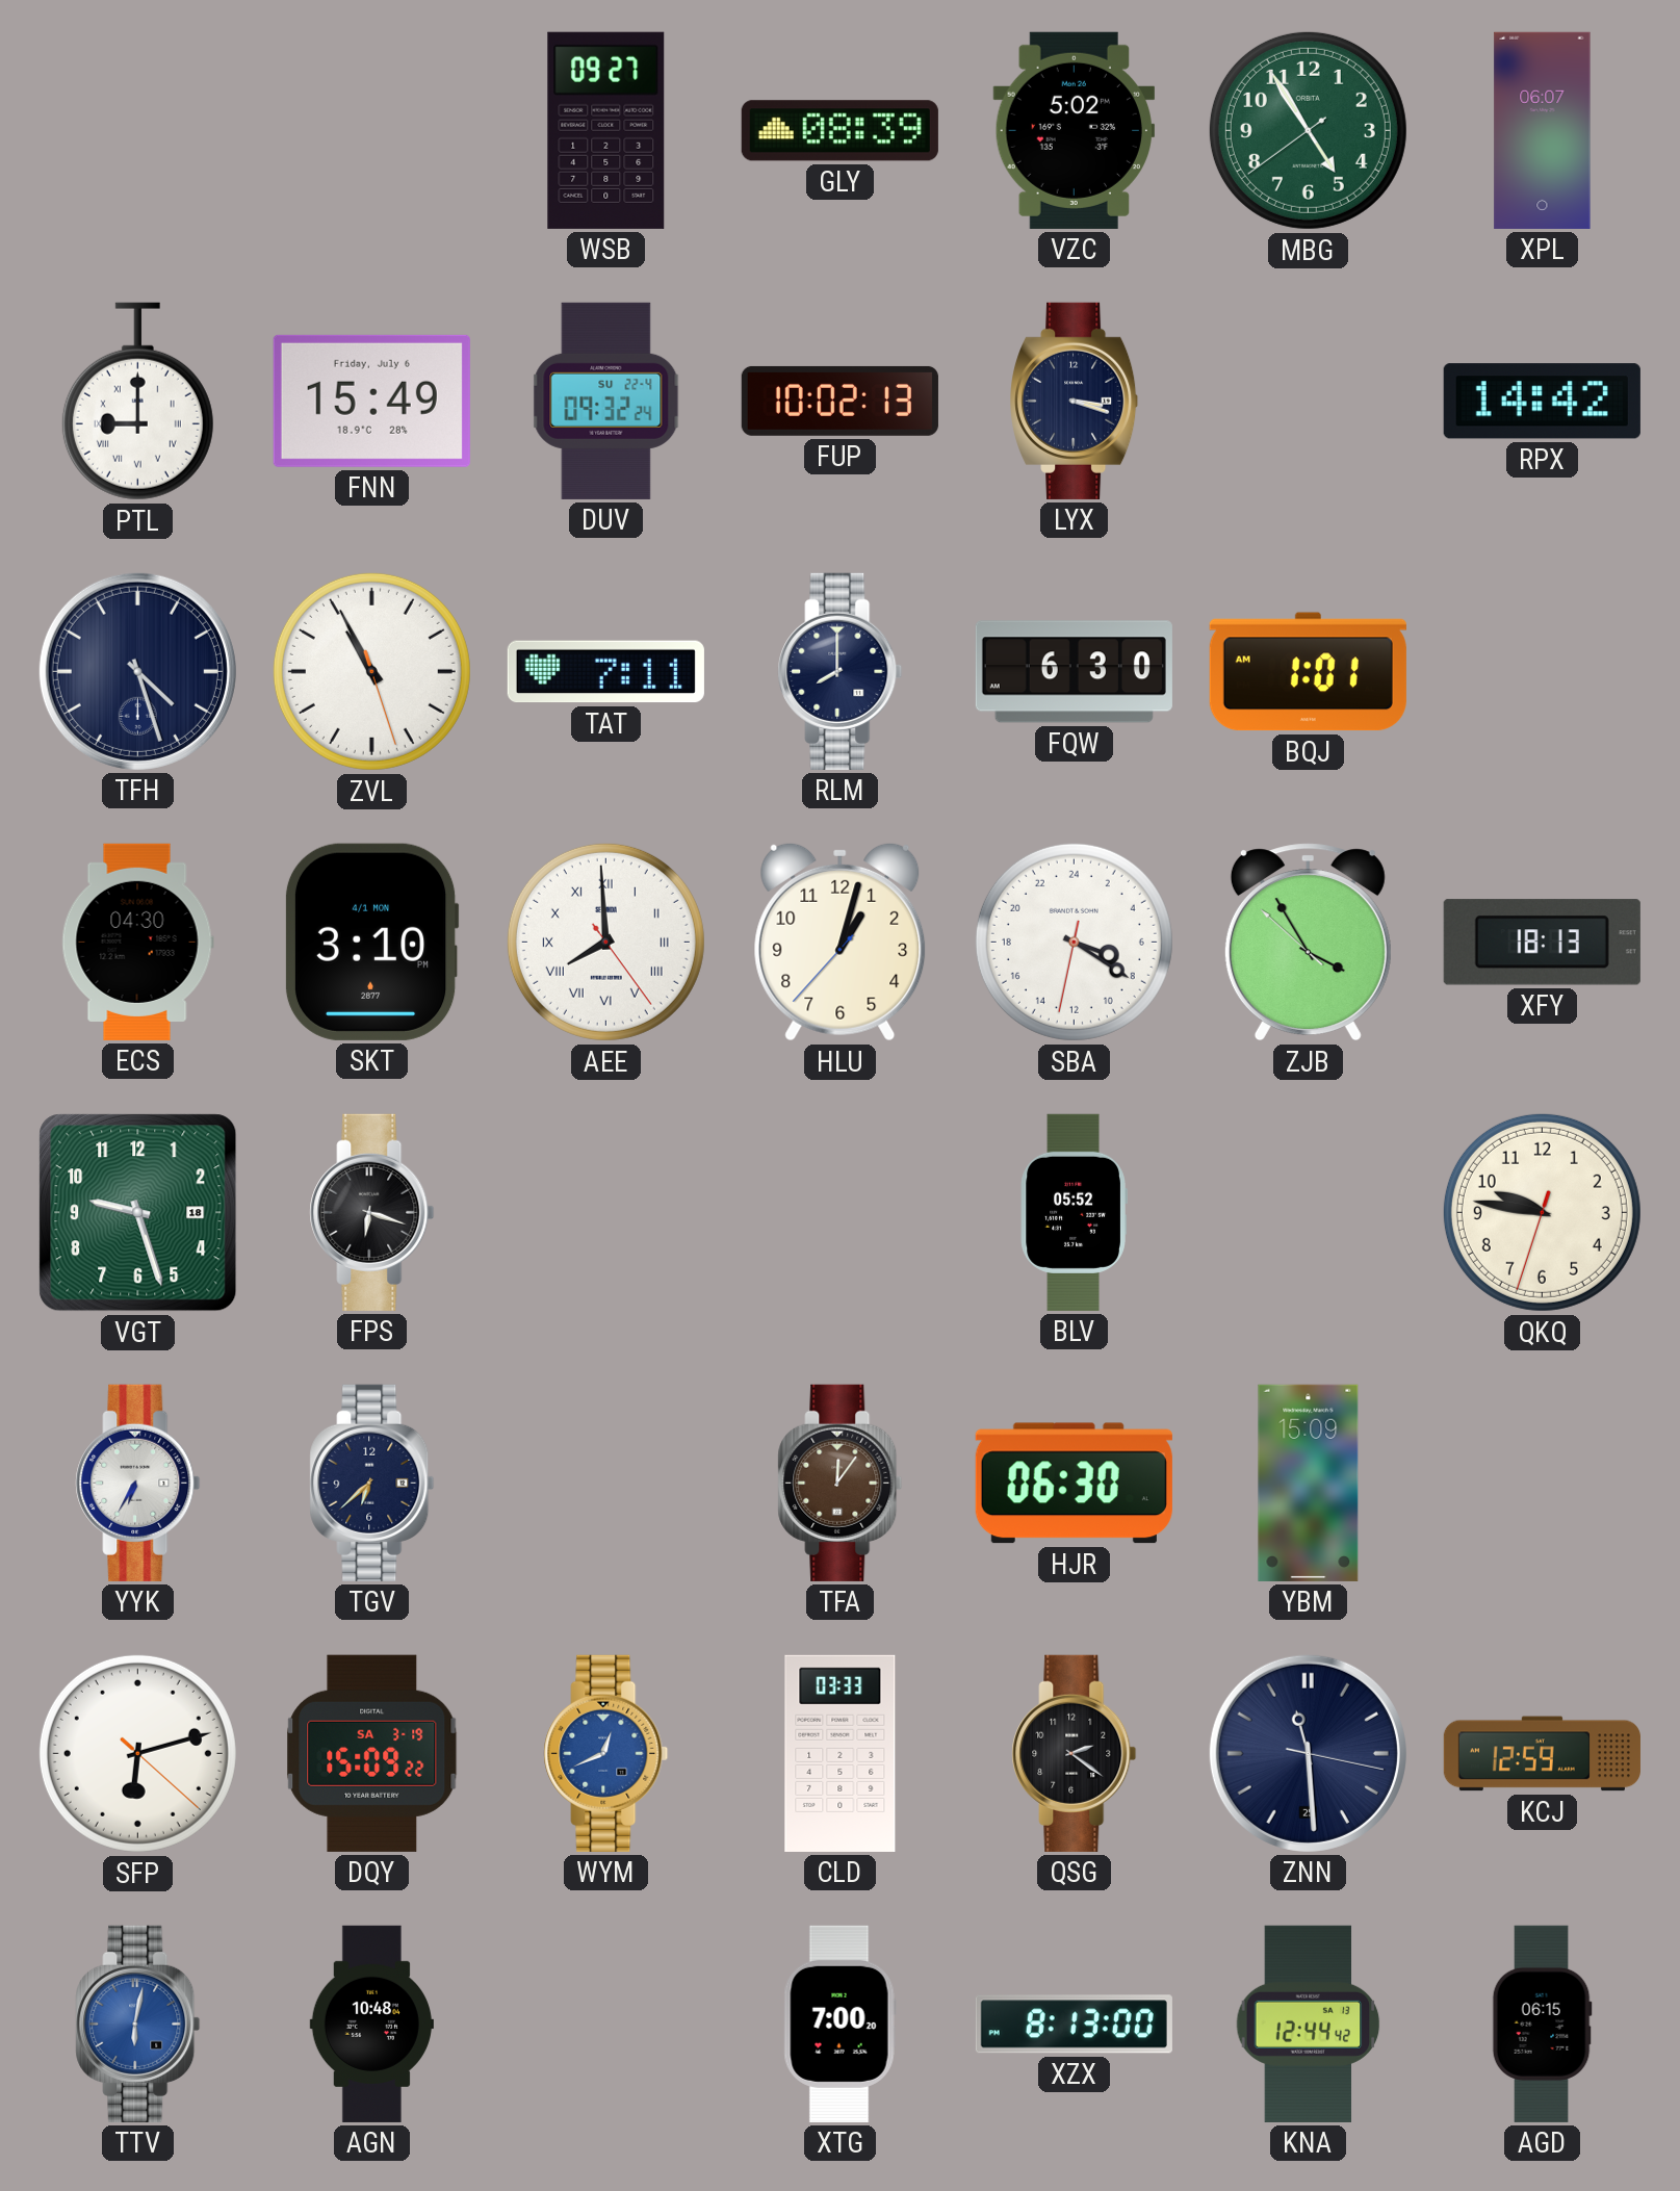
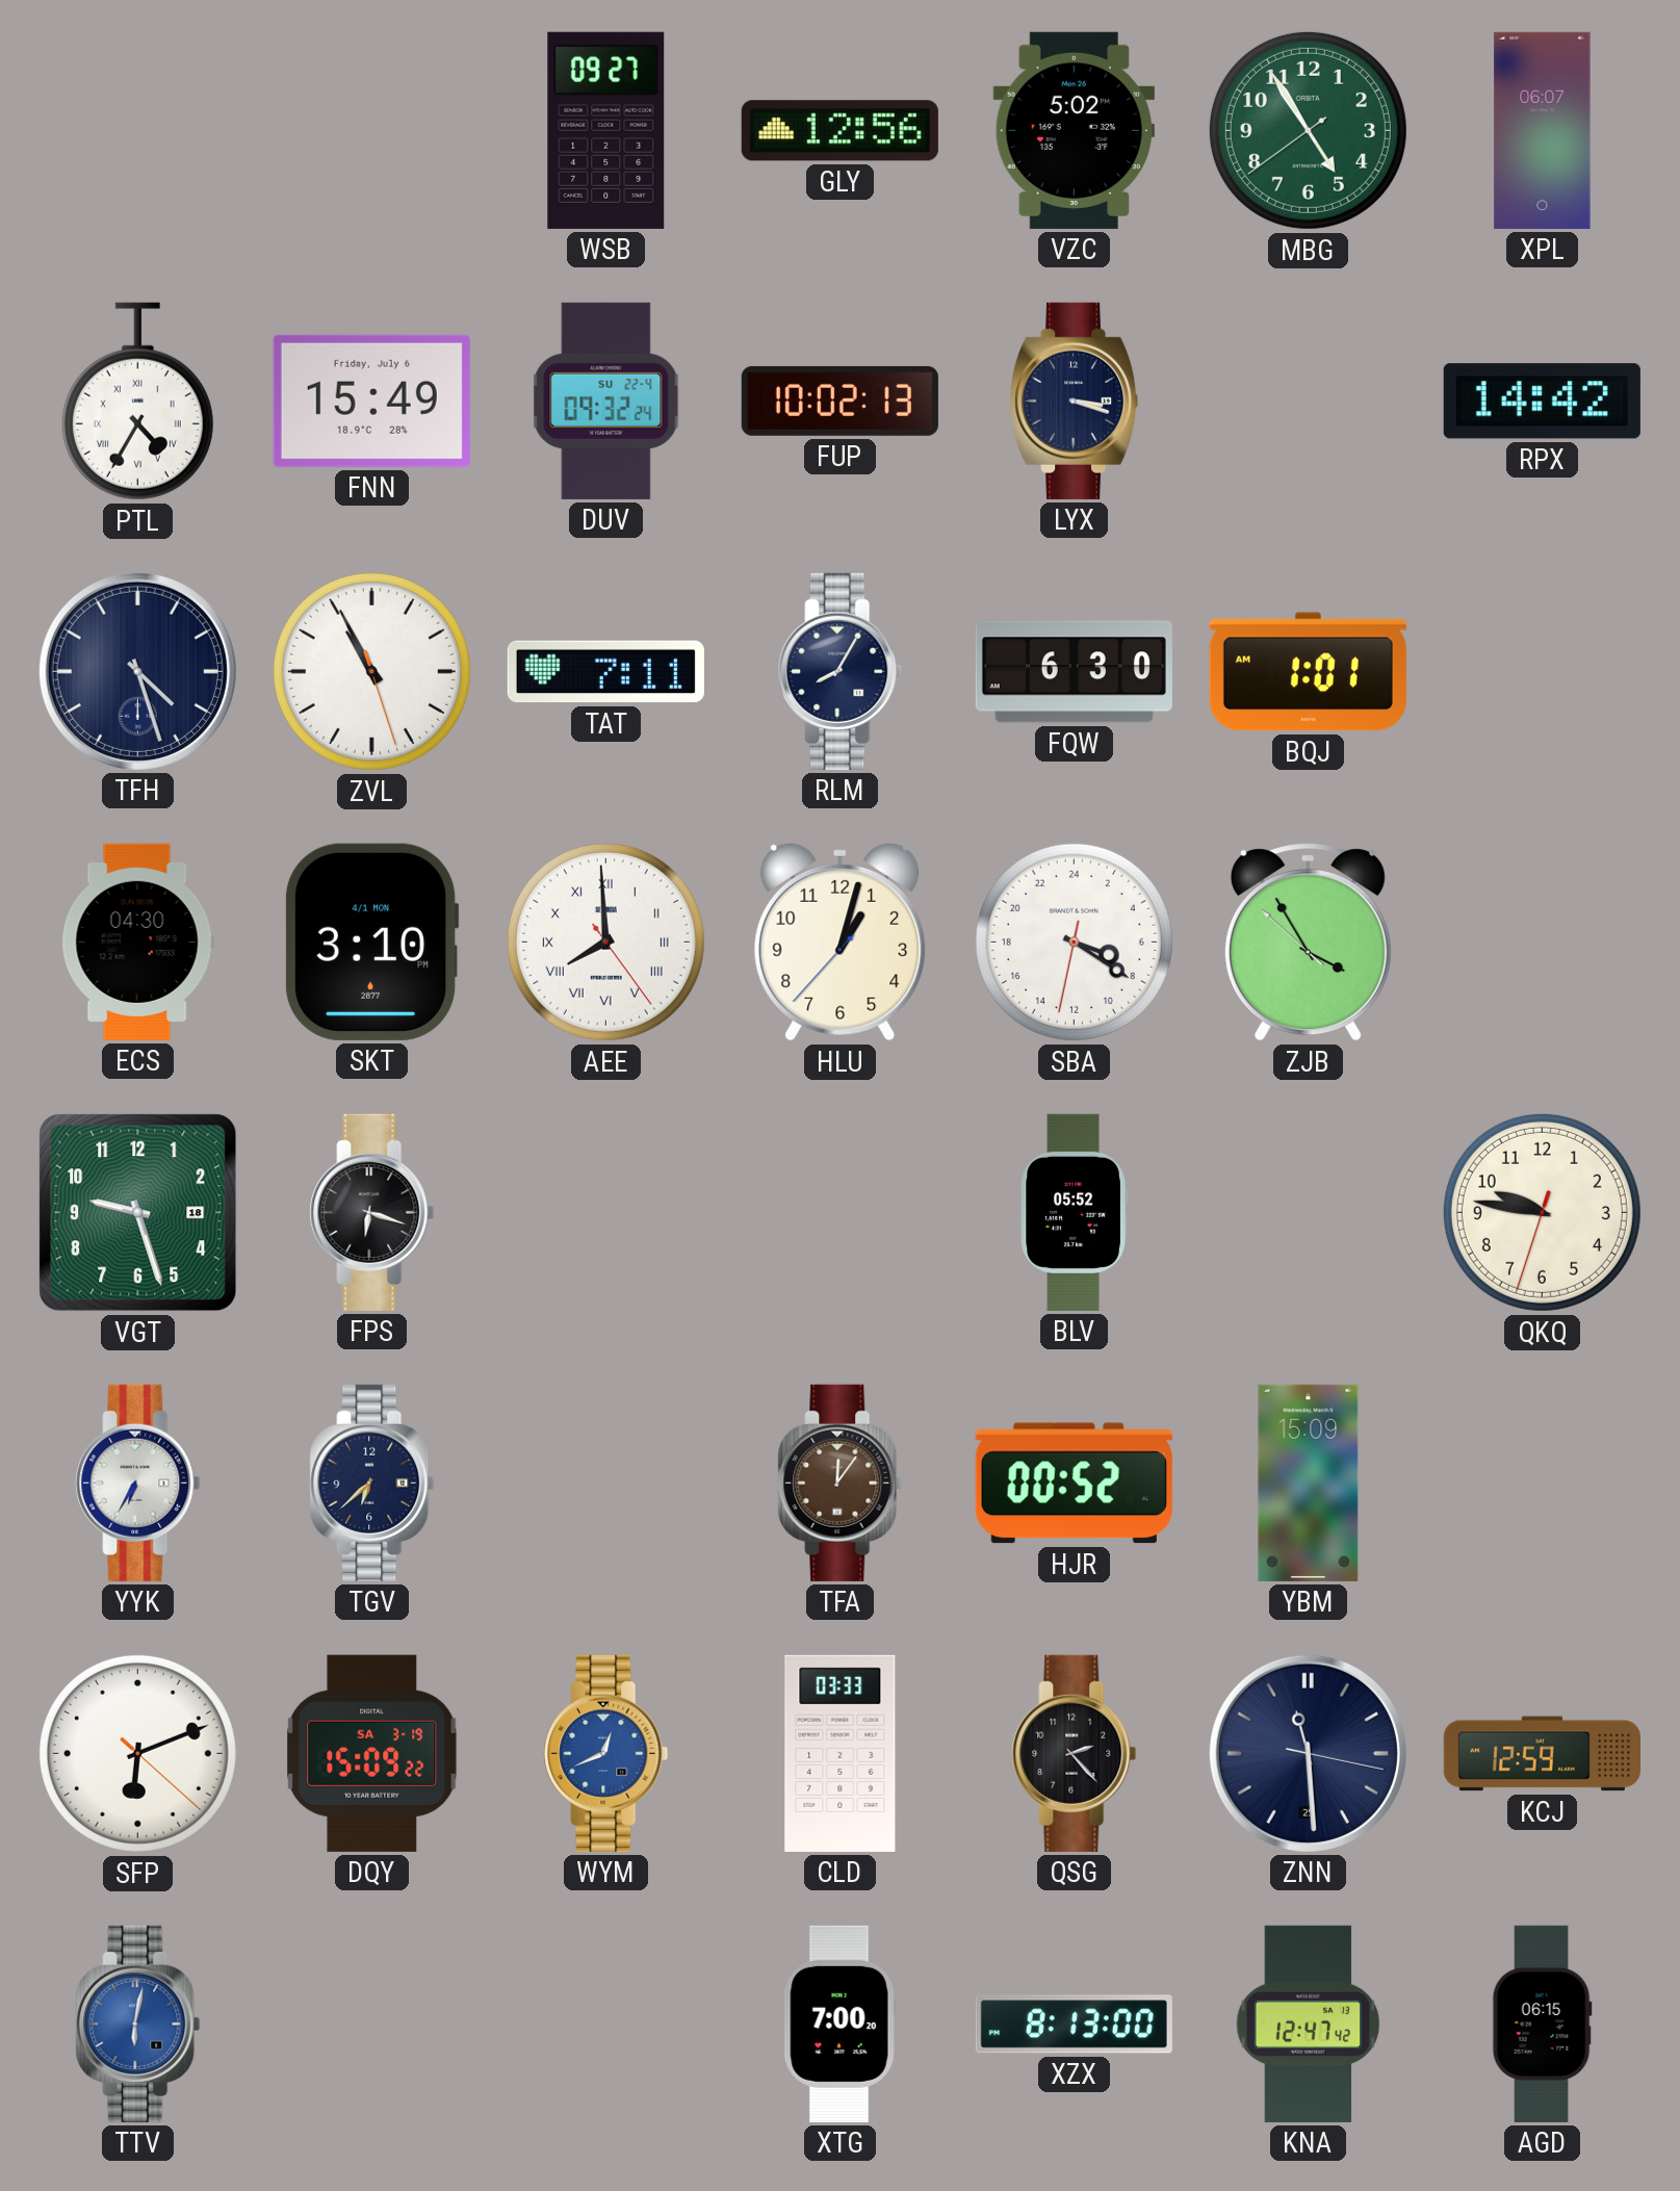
GLY: 08:39 -> 12:56
PTL: 9:00 -> 4:35
RLM: 8:00 -> 8:05
XFY: 18:13 -> none
HJR: 06:30 -> 00:52
SFP: 6:12 -> 6:11
QSG: 2:21 -> 2:23
AGN: 10:48 -> none
KNA: 12:44 -> 12:47
